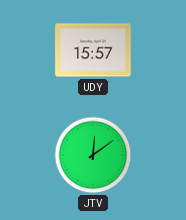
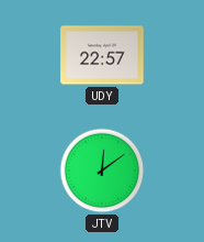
UDY: 15:57 -> 22:57
